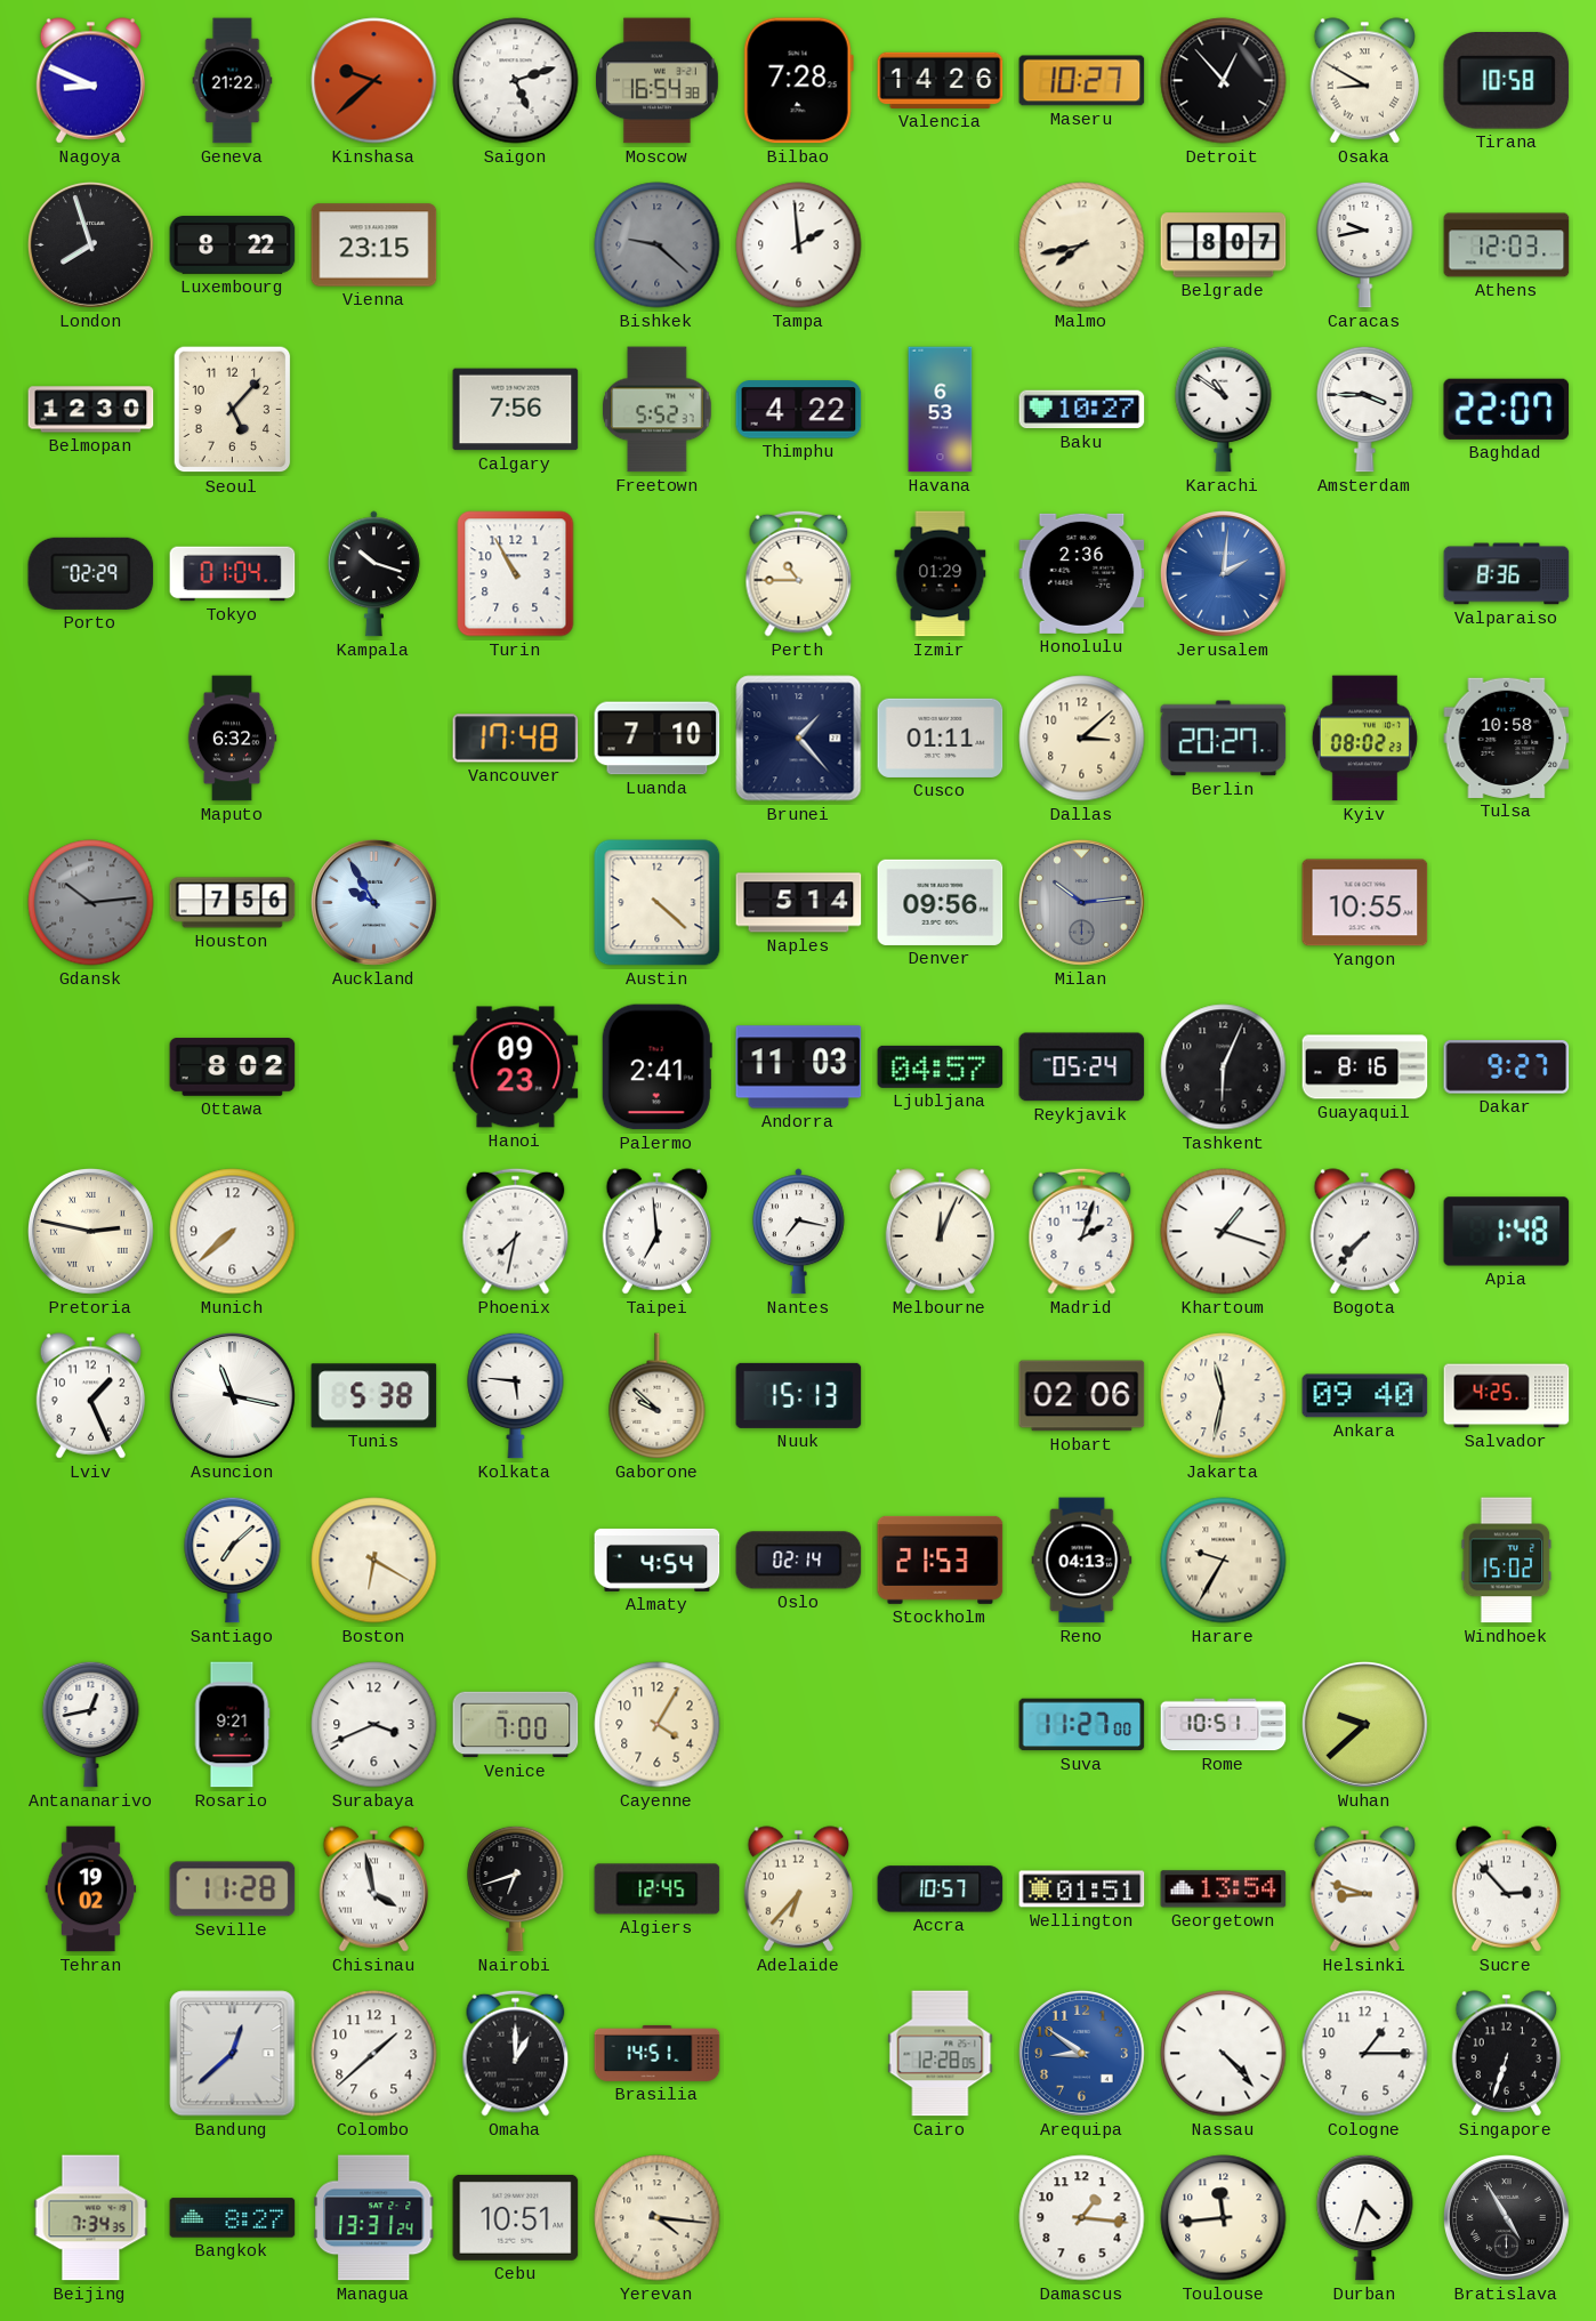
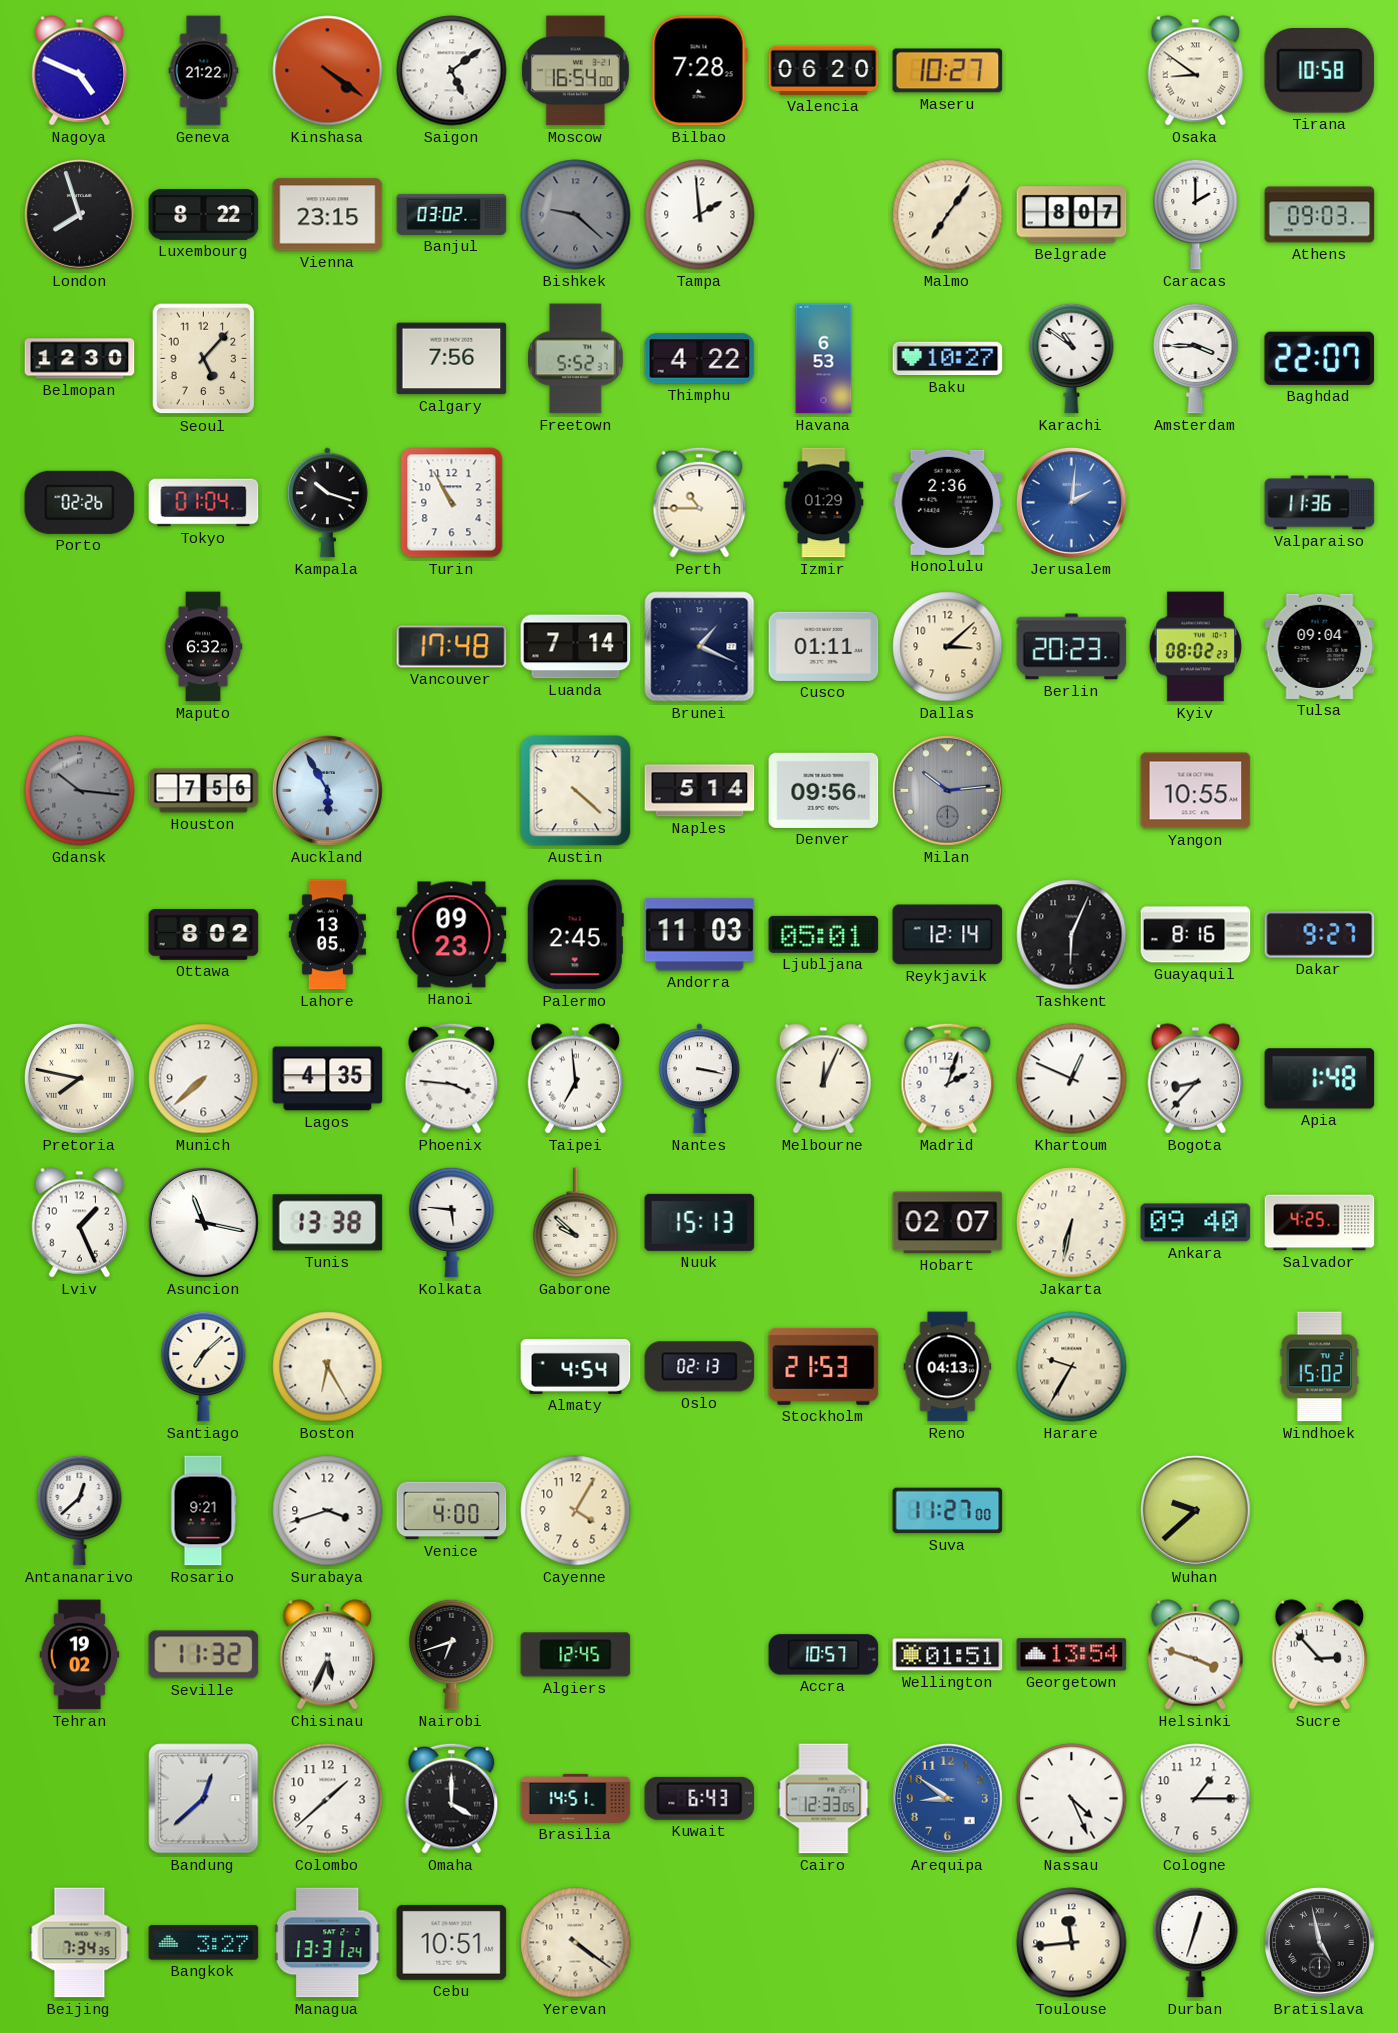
Nagoya: 8:49 -> 4:49
Kinshasa: 9:38 -> 4:21
Saigon: 5:12 -> 5:09
Moscow: 16:54:38 -> 16:54:00
Valencia: 14:26 -> 06:20
Detroit: 12:53 -> none
Osaka: 8:50 -> 8:51
Banjul: none -> 03:02
Malmo: 7:43 -> 7:06
Caracas: 9:43 -> 2:00
Athens: 12:03 -> 09:03
Porto: 02:29 -> 02:26
Valparaiso: 8:36 -> 11:36
Luanda: 7:10 -> 7:14
Brunei: 1:23 -> 1:19
Berlin: 20:27 -> 20:23
Tulsa: 10:58 -> 09:04
Gdansk: 10:14 -> 10:16
Auckland: 9:55 -> 5:55
Lahore: none -> 13:05
Palermo: 2:41 -> 2:45
Ljubljana: 04:57 -> 05:01
Reykjavik: 05:24 -> 12:14
Pretoria: 2:47 -> 7:47
Lagos: none -> 4:35
Phoenix: 7:32 -> 3:46
Nantes: 7:17 -> 3:17
Khartoum: 1:18 -> 12:49
Bogota: 7:37 -> 8:37
Tunis: 5:38 -> 13:38
Hobart: 02:06 -> 02:07
Jakarta: 11:32 -> 6:32
Boston: 6:20 -> 6:25
Oslo: 02:14 -> 02:13
Antananarivo: 12:43 -> 12:38
Surabaya: 3:41 -> 3:42
Venice: 7:00 -> 4:00
Rome: 10:51 -> none
Seville: 11:28 -> 11:32
Chisinau: 3:58 -> 5:34
Adelaide: 6:37 -> none
Helsinki: 8:48 -> 3:48
Omaha: 1:00 -> 4:00
Kuwait: none -> 6:43
Cairo: 12:28 -> 12:33
Nassau: 4:23 -> 4:26
Singapore: 6:33 -> none
Bangkok: 8:27 -> 3:27
Yerevan: 4:16 -> 4:21
Damascus: 1:16 -> none
Durban: 4:33 -> 12:33
Bratislava: 4:55 -> 4:58
